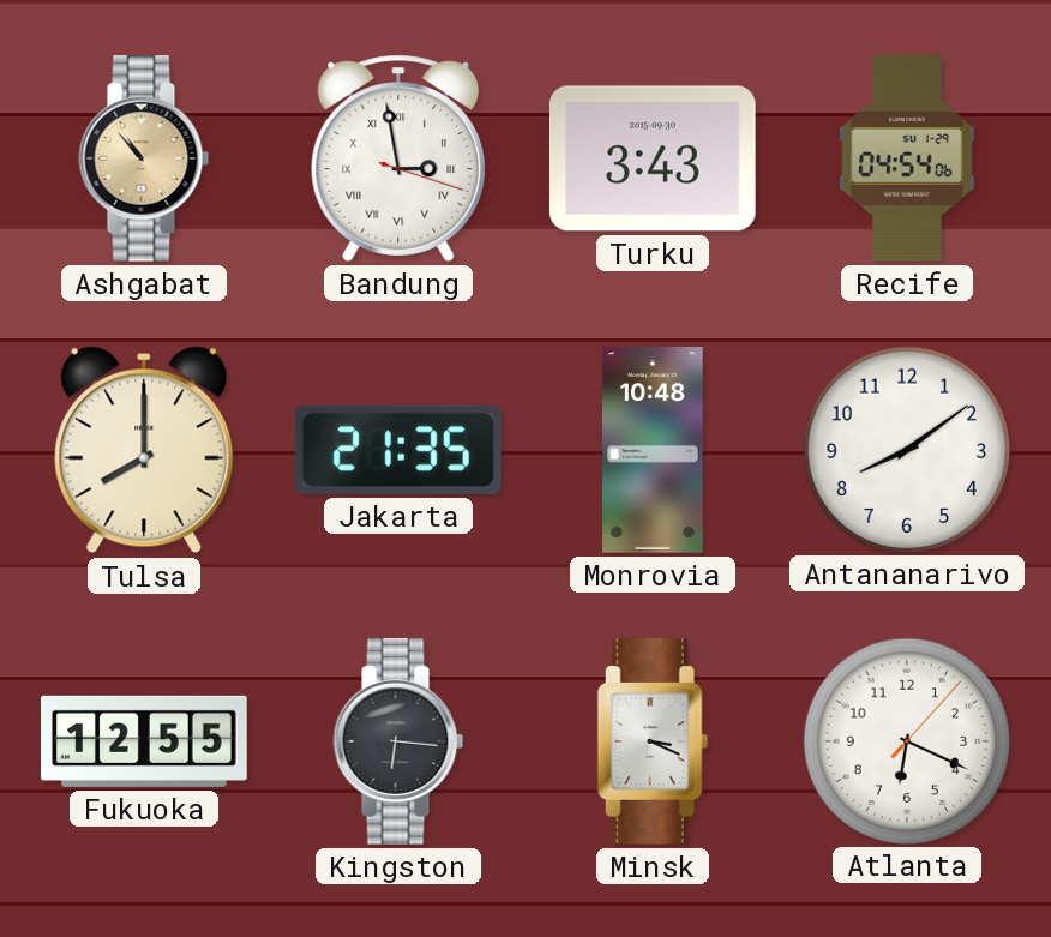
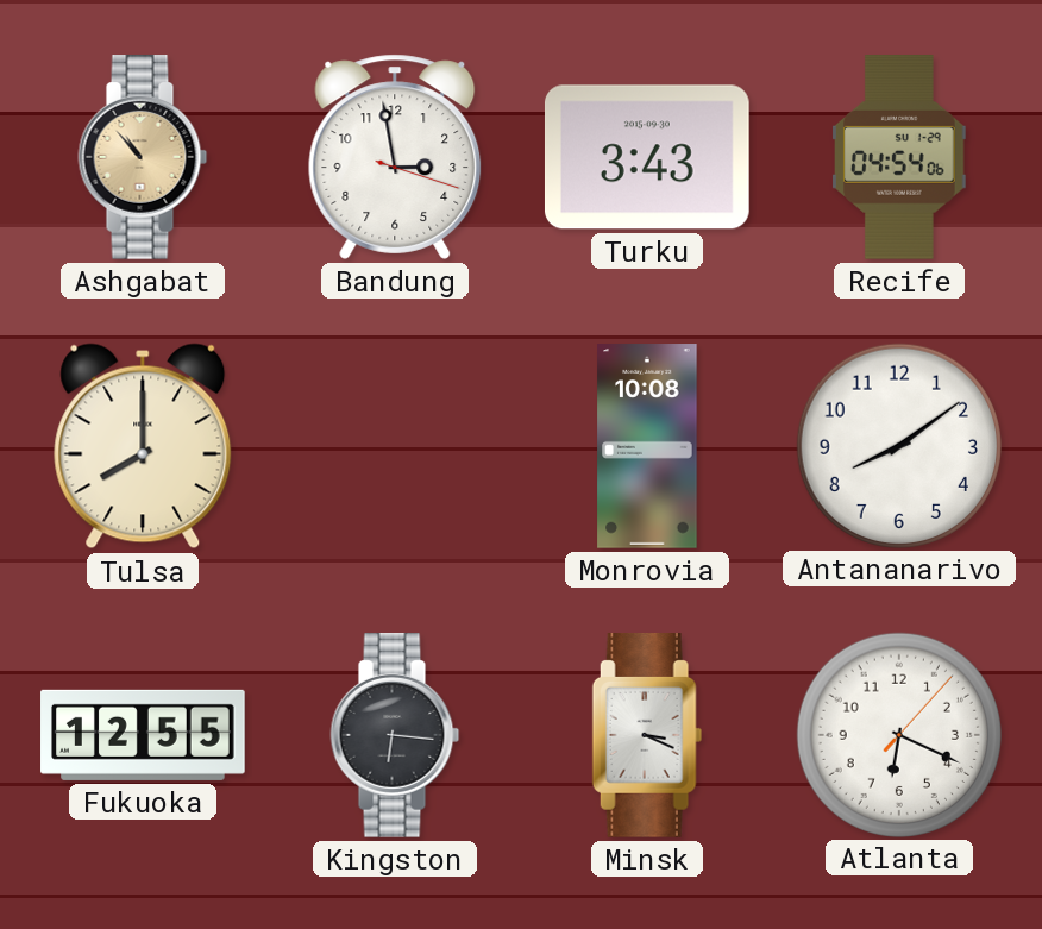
Bandung numerals: Roman -> Arabic
Jakarta: 21:35 -> none
Monrovia: 10:48 -> 10:08
